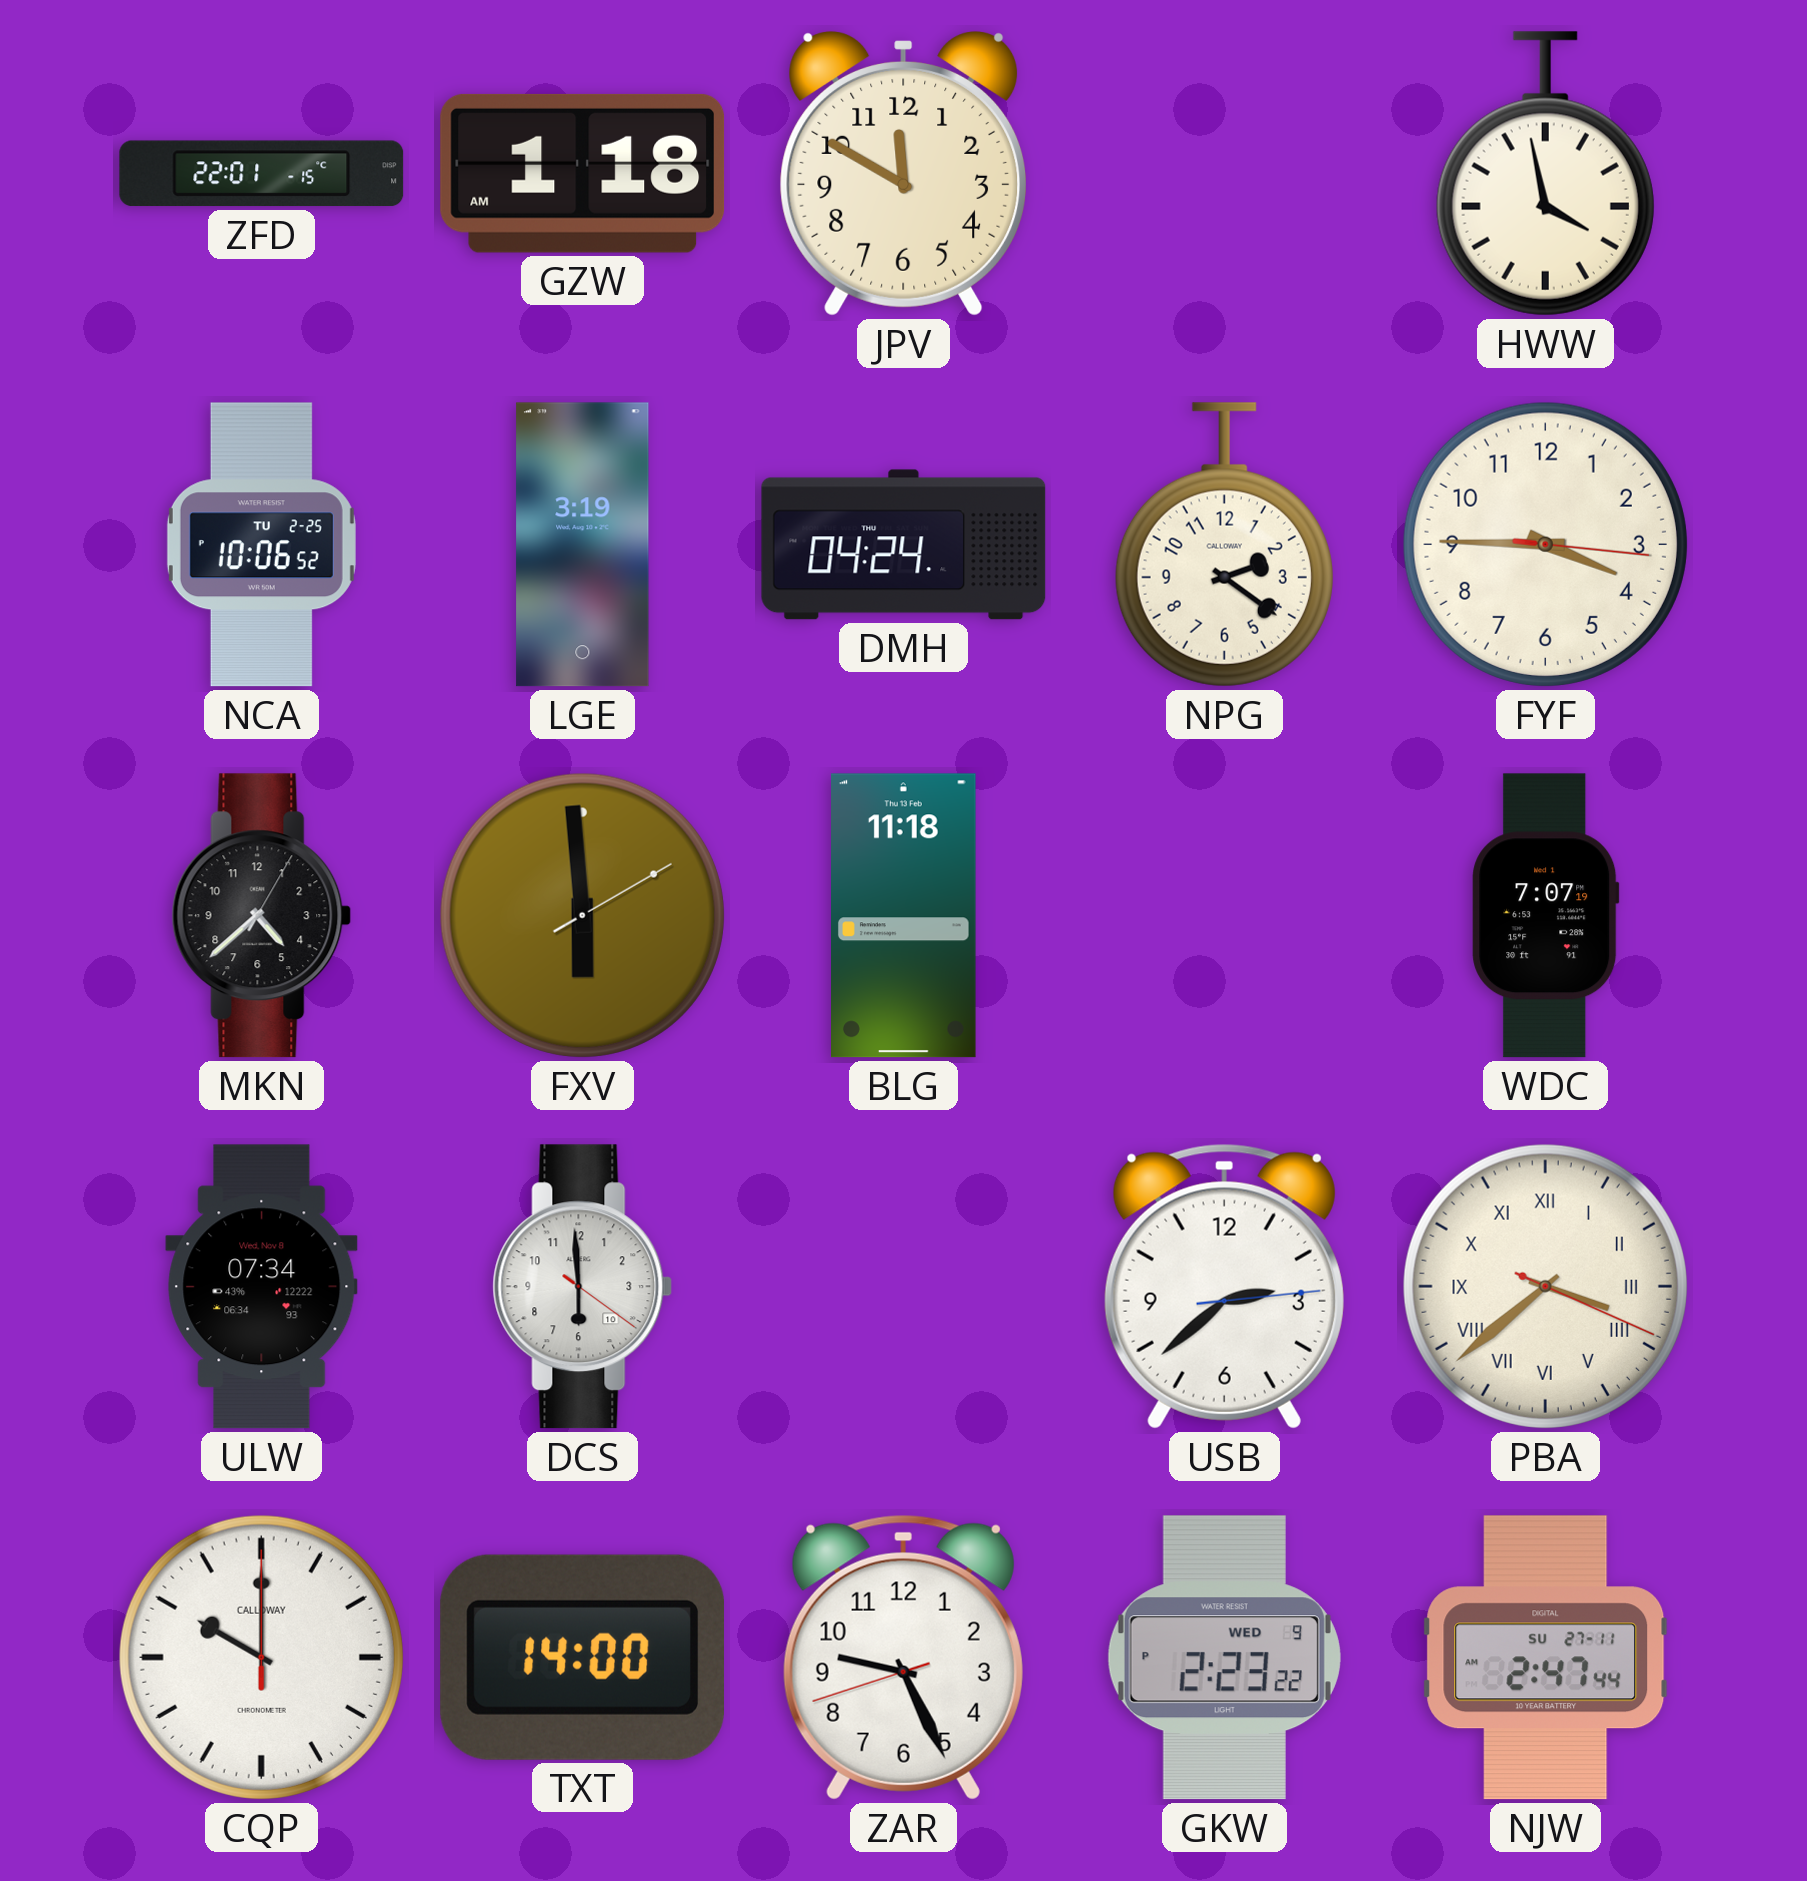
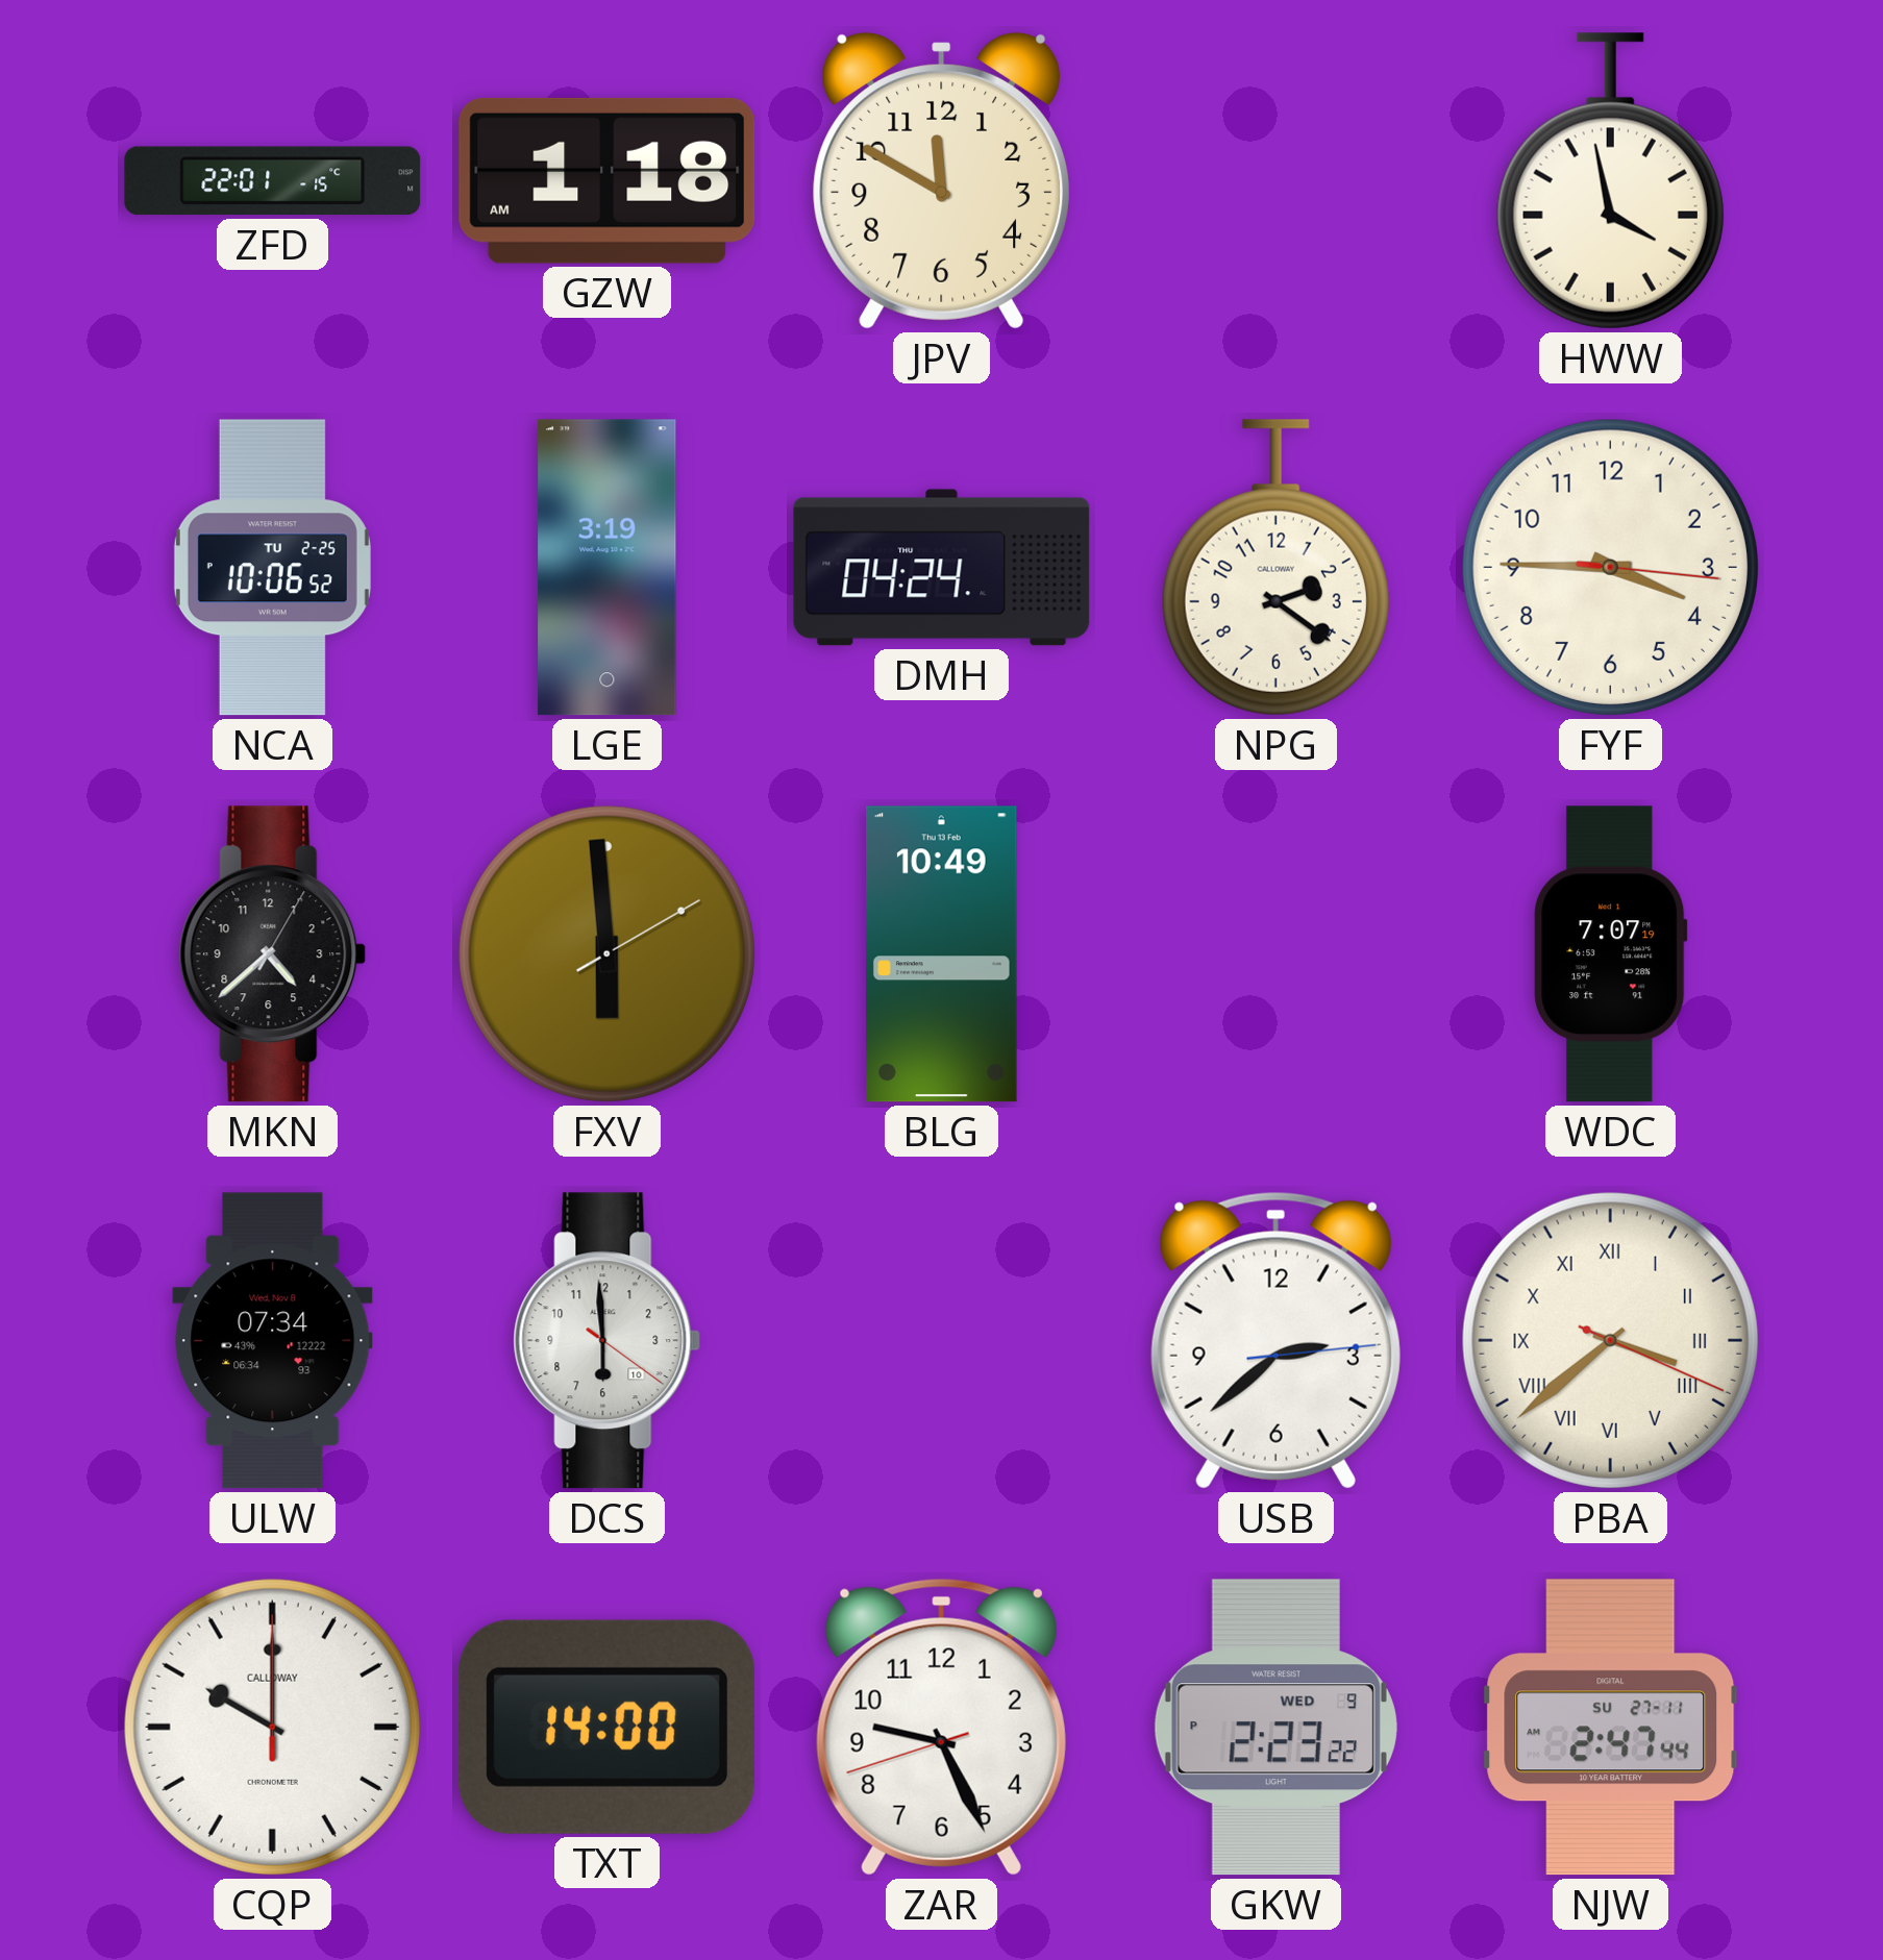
BLG: 11:18 -> 10:49
